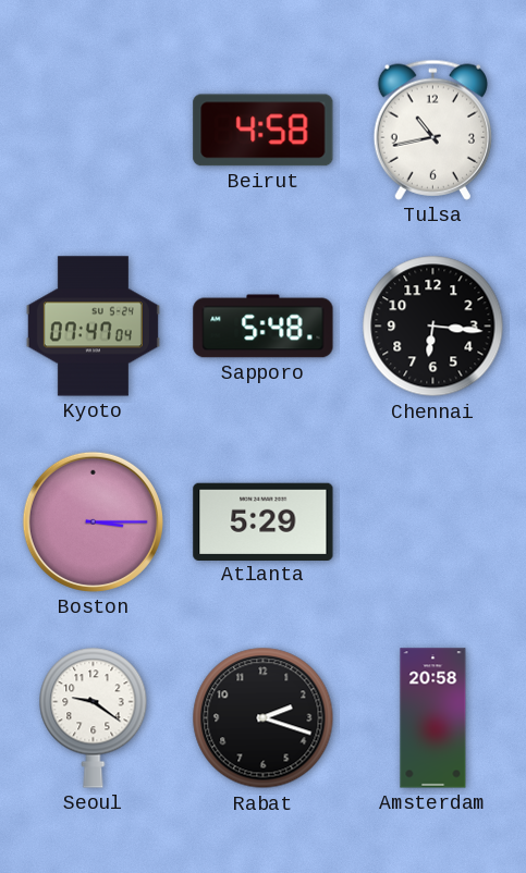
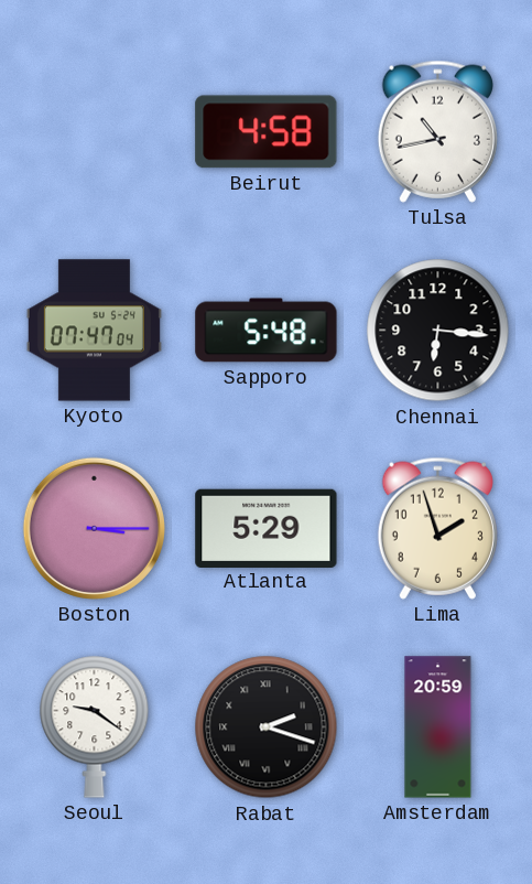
Lima: none -> 1:57
Rabat numerals: Arabic -> Roman
Amsterdam: 20:58 -> 20:59
